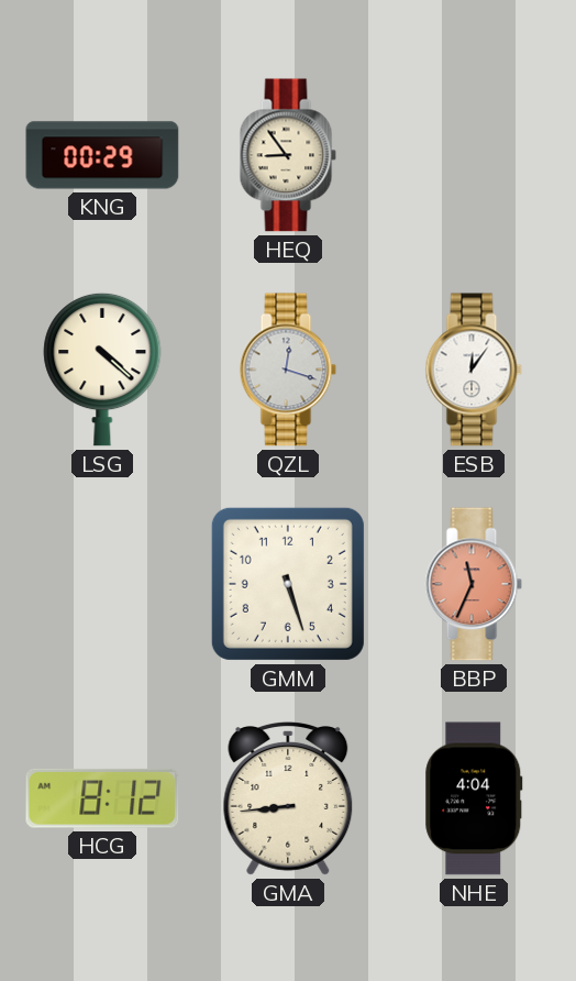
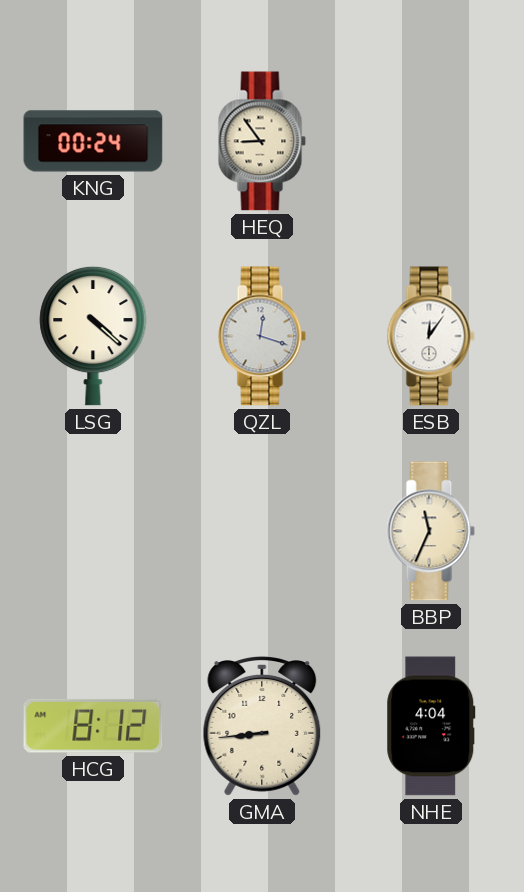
KNG: 00:29 -> 00:24
GMM: 5:27 -> none
BBP dial: salmon -> cream
